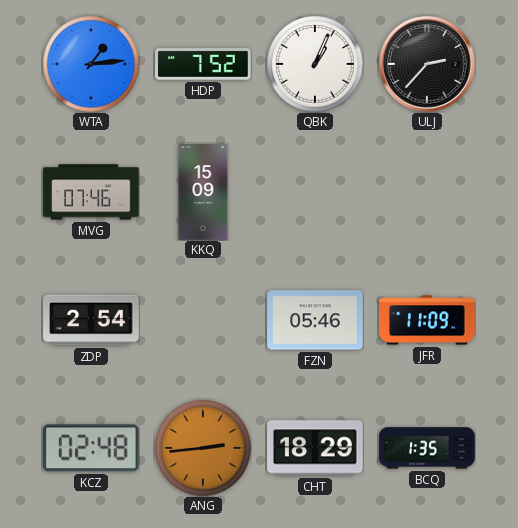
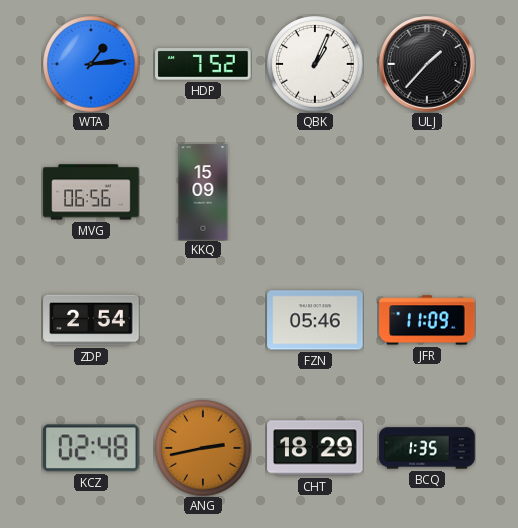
ULJ: 2:37 -> 1:37
MVG: 07:46 -> 06:56
ANG: 2:44 -> 2:43
